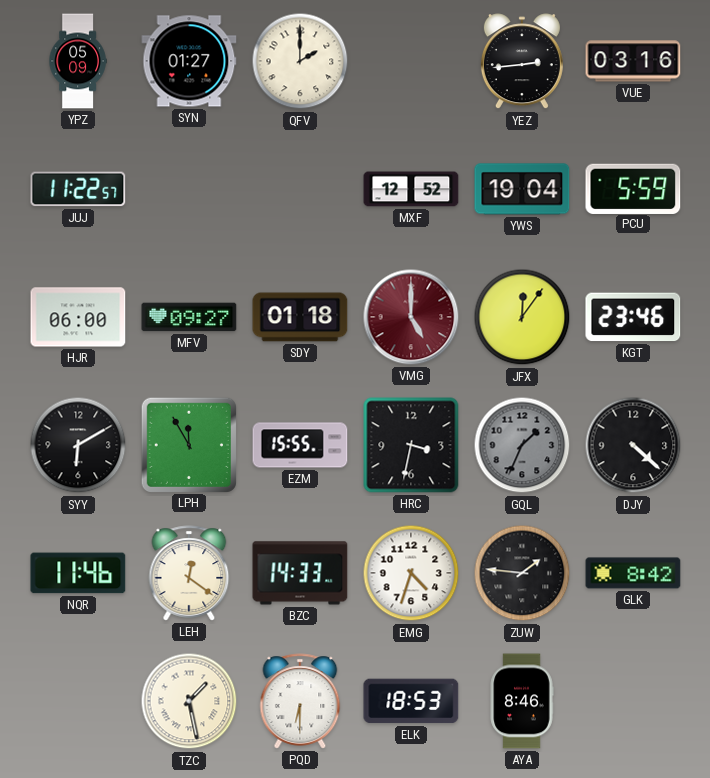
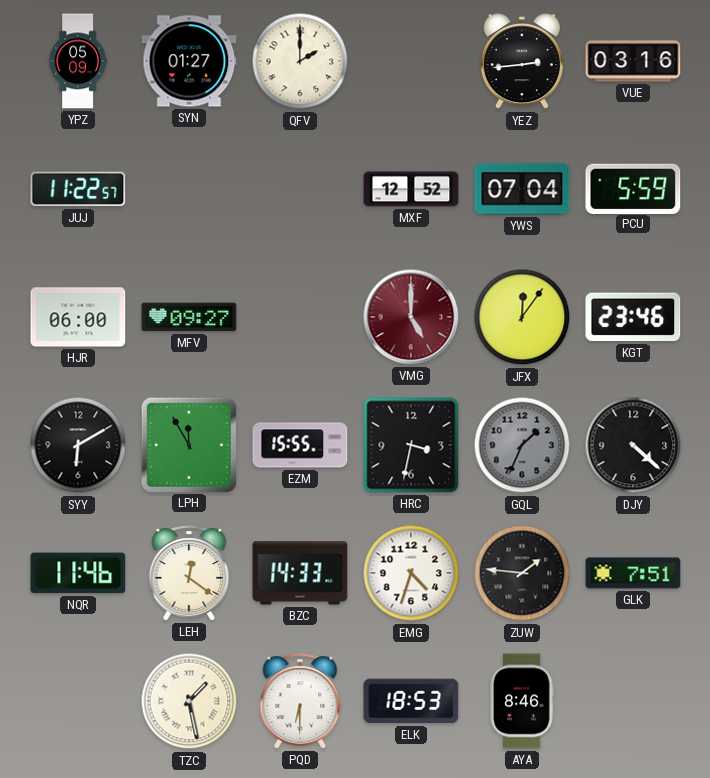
YWS: 19:04 -> 07:04
SDY: 01:18 -> none
GLK: 8:42 -> 7:51
